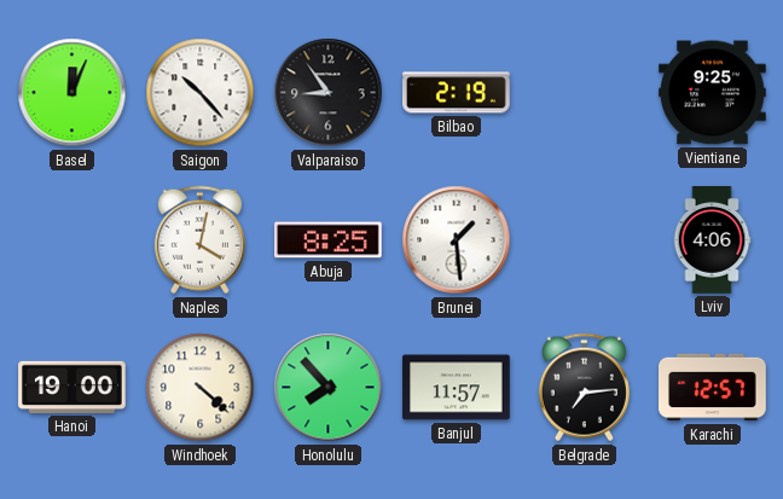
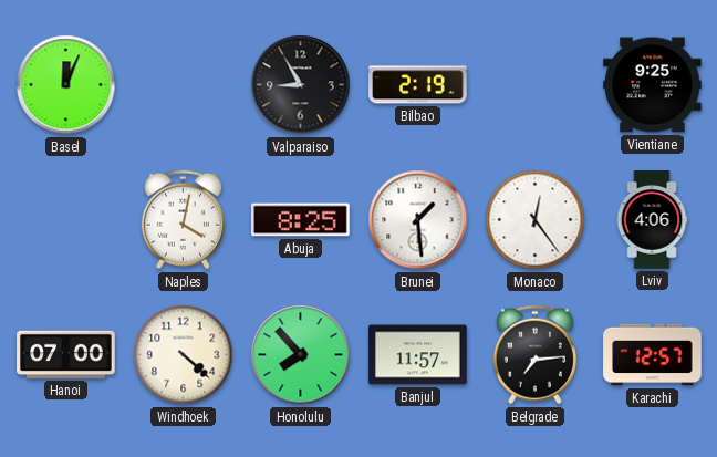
Saigon: 10:23 -> none
Valparaiso: 8:54 -> 8:55
Monaco: none -> 12:24
Hanoi: 19:00 -> 07:00
